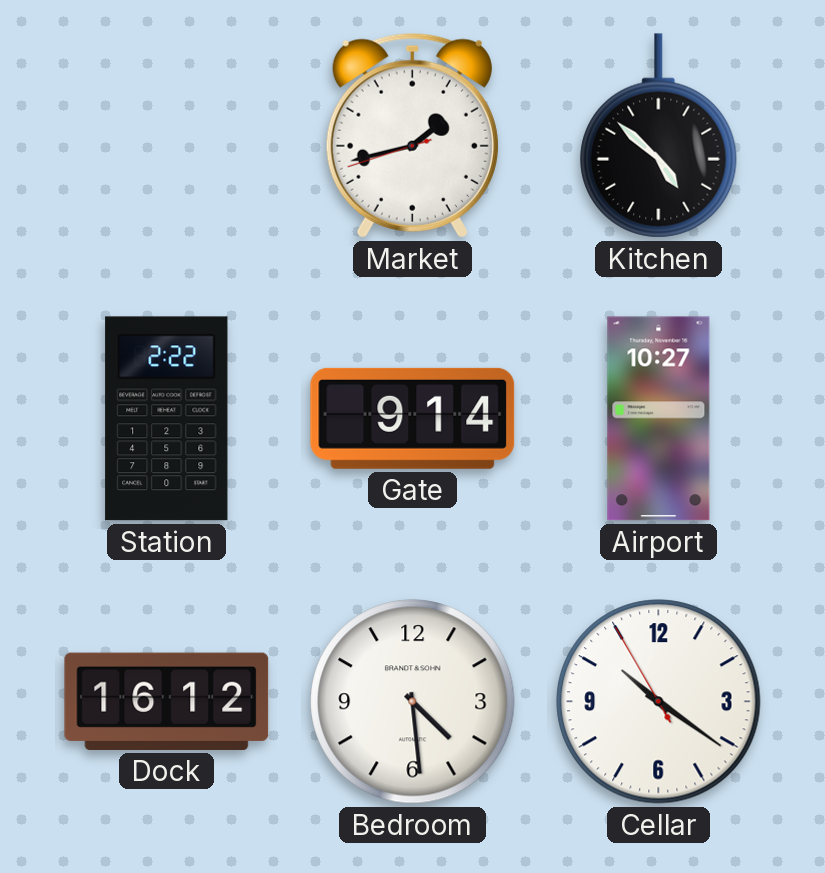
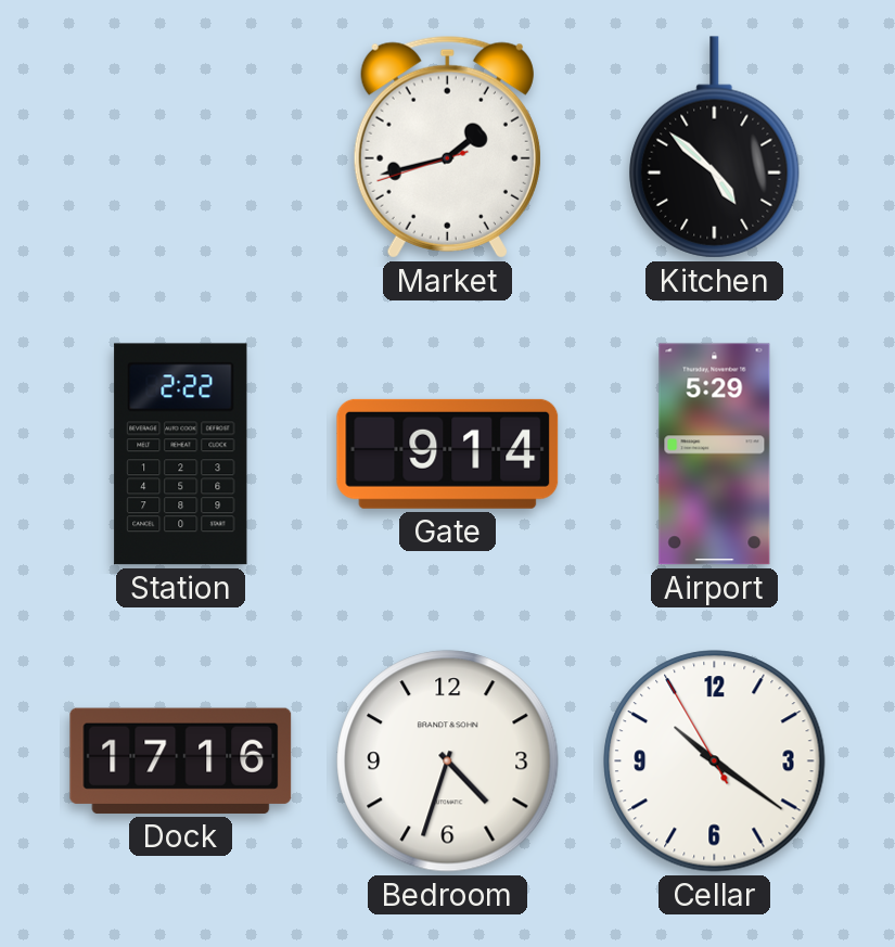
Airport: 10:27 -> 5:29
Dock: 16:12 -> 17:16
Bedroom: 4:29 -> 4:33
